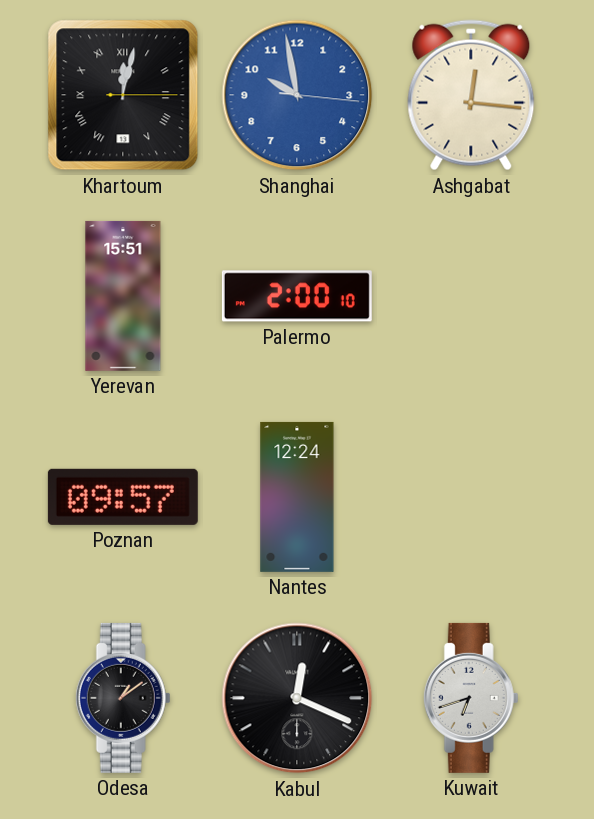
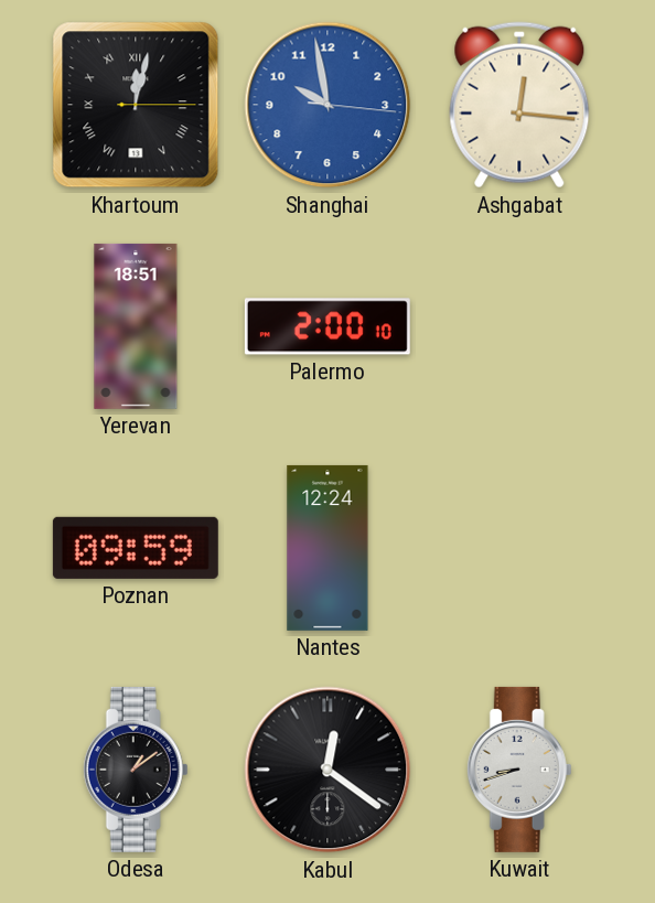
Yerevan: 15:51 -> 18:51
Poznan: 09:57 -> 09:59
Kabul: 12:19 -> 12:21
Kuwait: 6:42 -> 8:42
